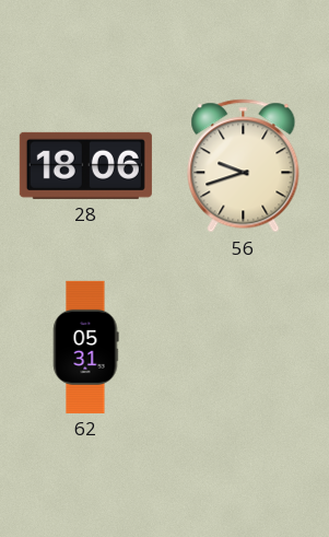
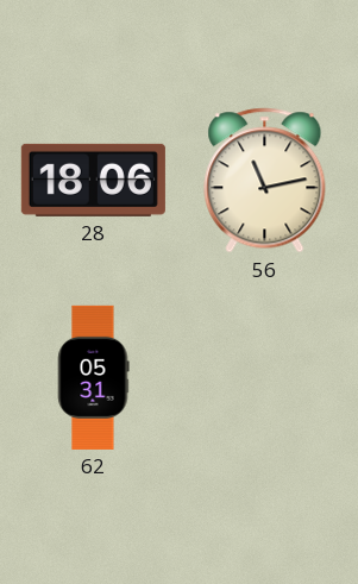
56: 9:42 -> 11:13
